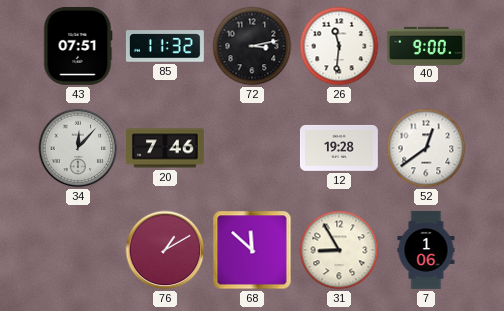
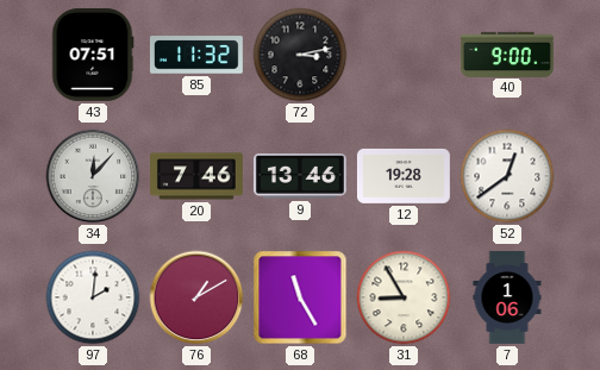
26: 11:31 -> none
9: none -> 13:46
97: none -> 2:01
68: 11:52 -> 11:25
